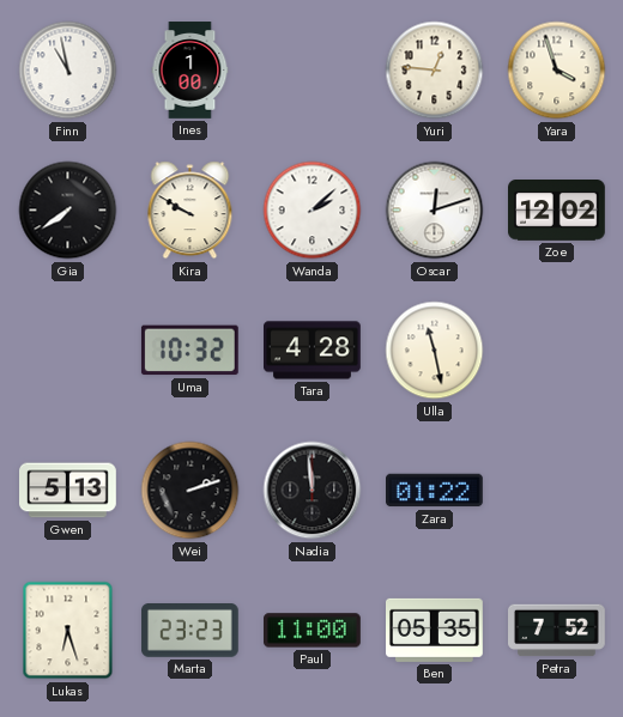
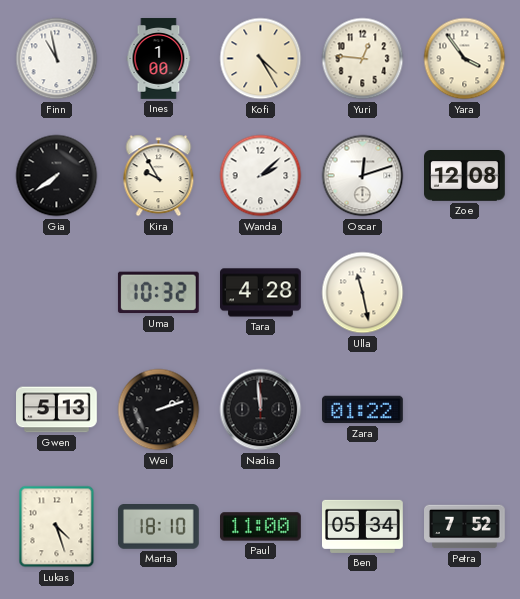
Kofi: none -> 4:25
Yara: 3:57 -> 3:54
Kira: 9:50 -> 9:55
Zoe: 12:02 -> 12:08
Lukas: 6:27 -> 4:27
Marta: 23:23 -> 18:10
Ben: 05:35 -> 05:34
